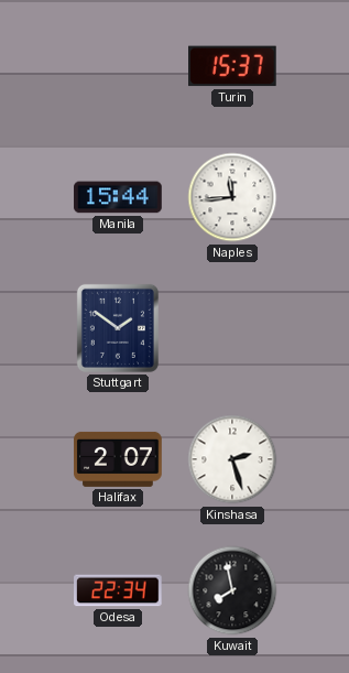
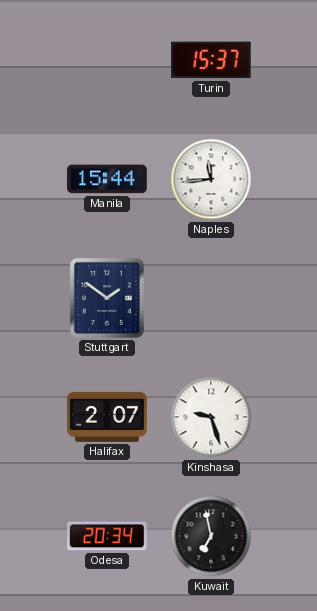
Kinshasa: 2:27 -> 9:27
Odesa: 22:34 -> 20:34
Kuwait: 7:58 -> 6:58
